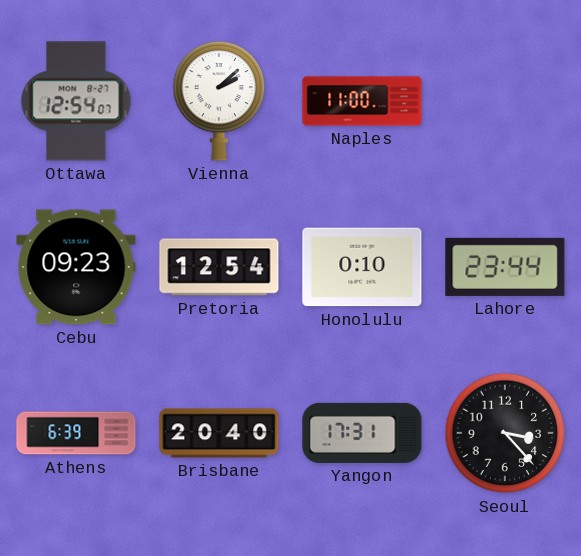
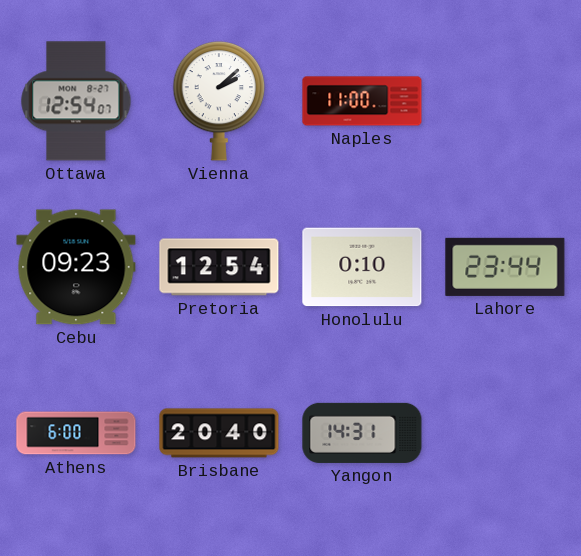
Athens: 6:39 -> 6:00
Yangon: 17:31 -> 14:31
Seoul: 3:23 -> none
